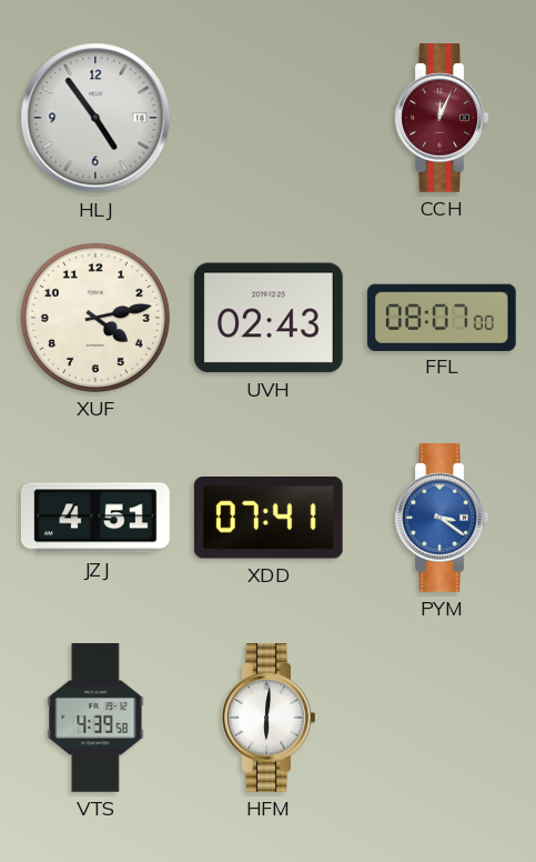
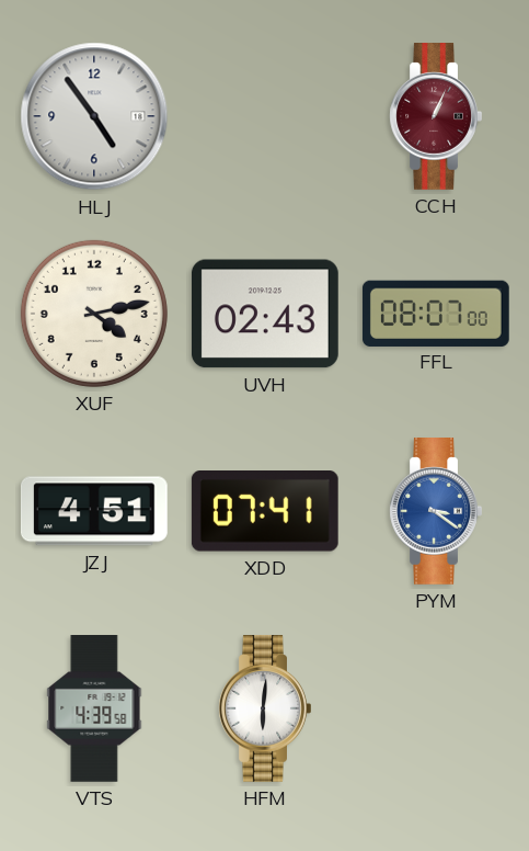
CCH: 12:04 -> 1:04
